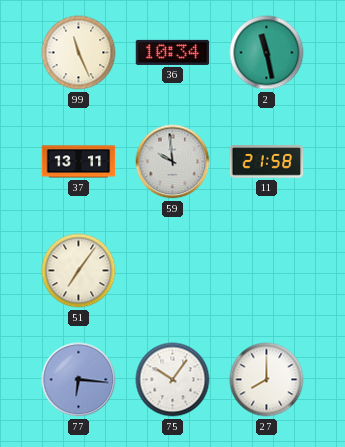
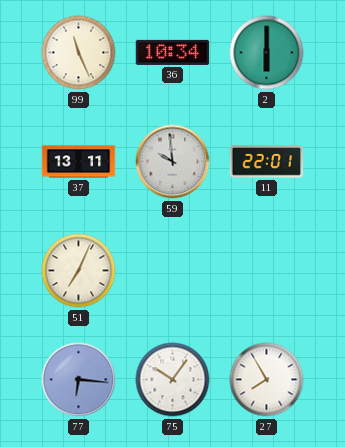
2: 11:28 -> 6:00
11: 21:58 -> 22:01
51: 7:06 -> 7:04
27: 8:00 -> 7:55
